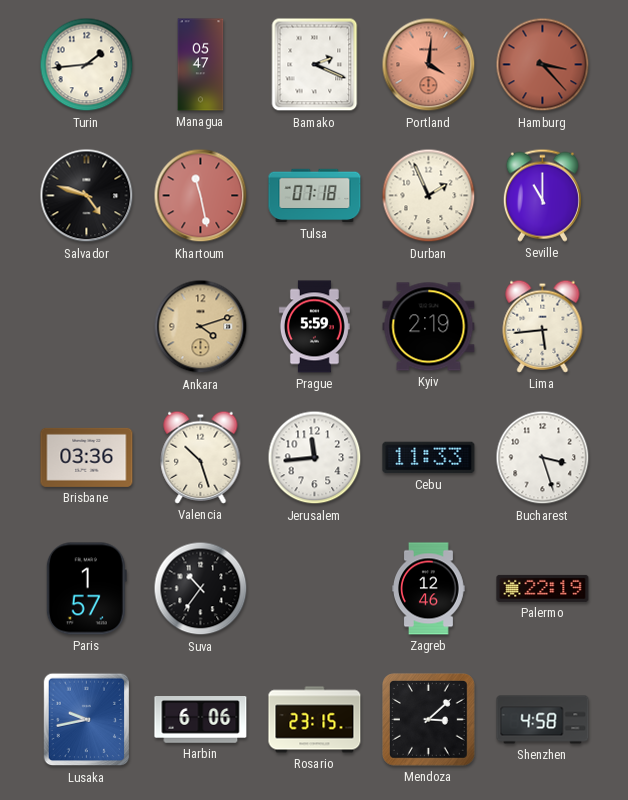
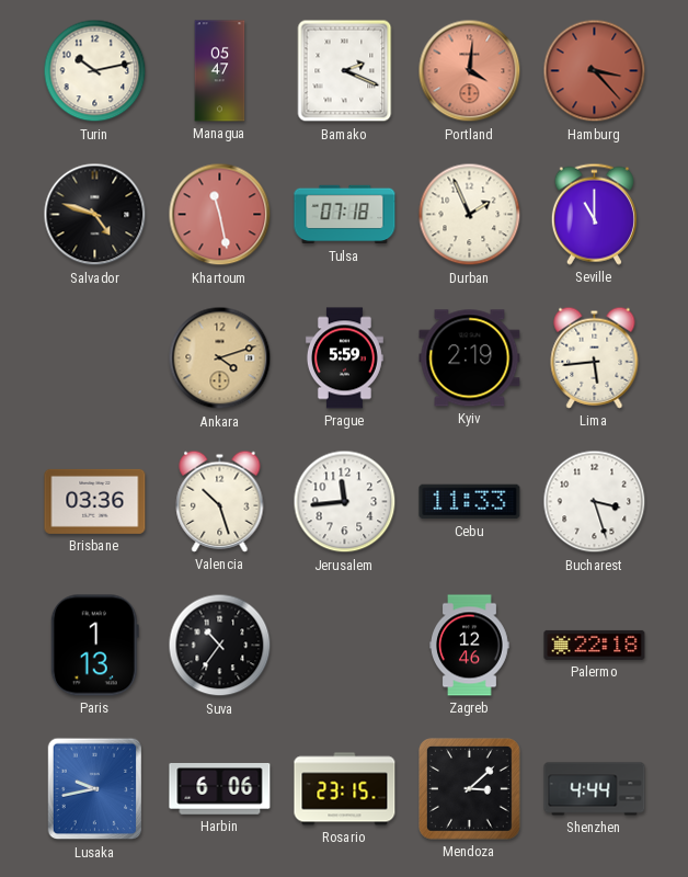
Turin: 1:44 -> 10:13
Paris: 1:57 -> 1:13
Palermo: 22:19 -> 22:18
Shenzhen: 4:58 -> 4:44
